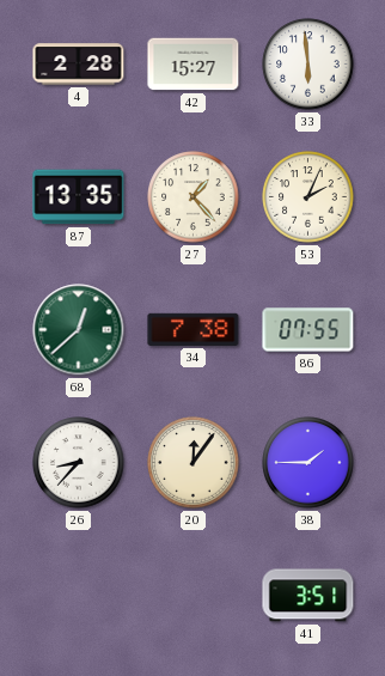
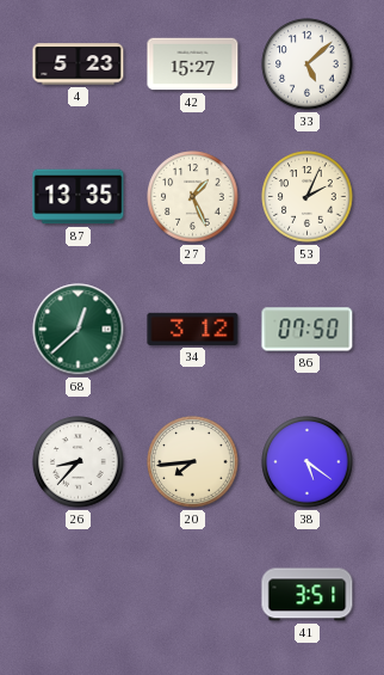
4: 2:28 -> 5:23
33: 5:59 -> 5:08
27: 1:23 -> 1:26
34: 7:38 -> 3:12
86: 07:55 -> 07:50
20: 12:06 -> 7:44
38: 1:45 -> 5:21
